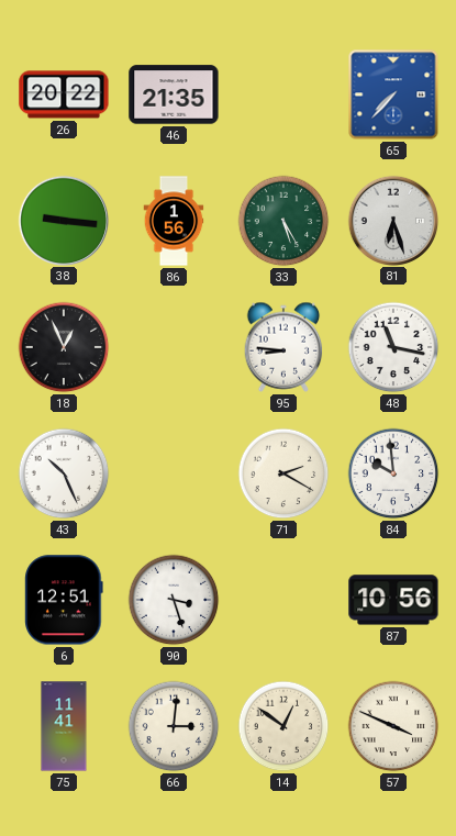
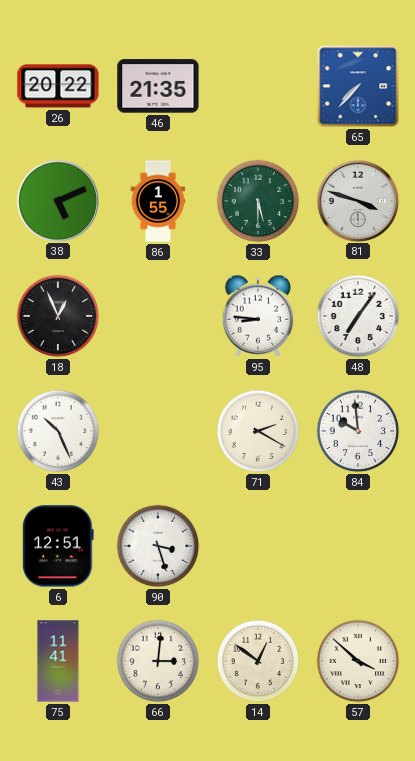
38: 9:16 -> 5:11
86: 1:56 -> 1:55
33: 5:25 -> 5:30
81: 6:27 -> 3:48
48: 11:17 -> 7:06
87: 10:56 -> none
57: 3:49 -> 3:52
